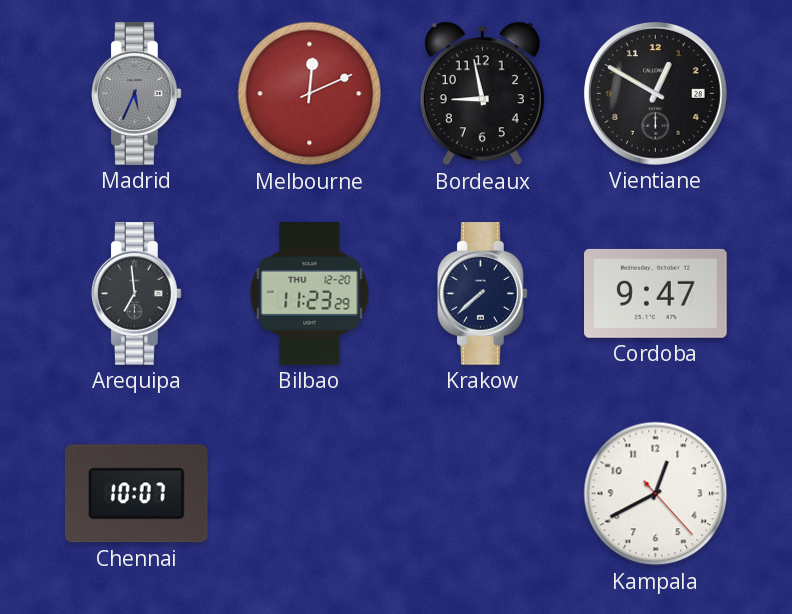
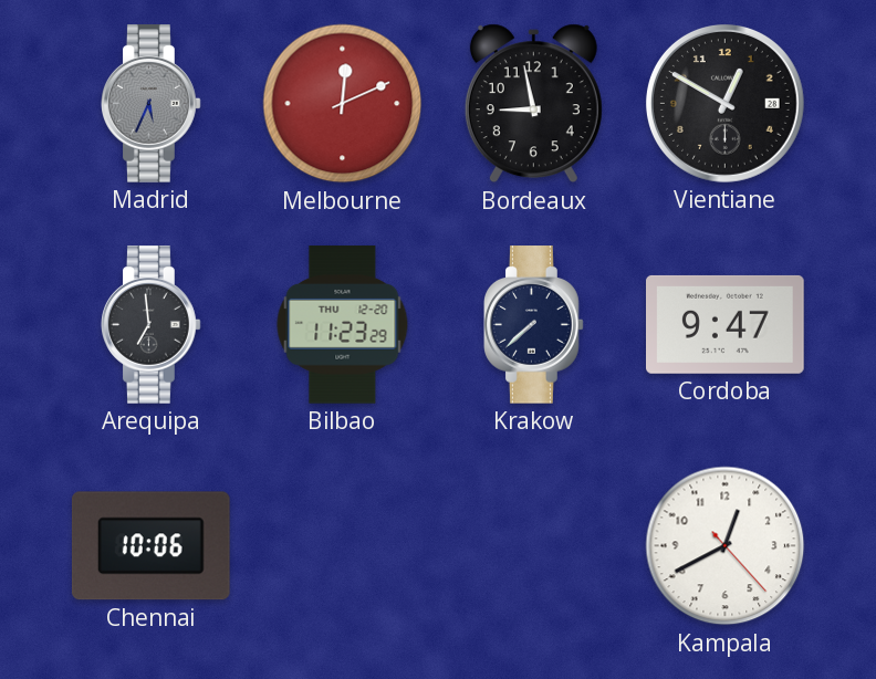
Chennai: 10:07 -> 10:06
